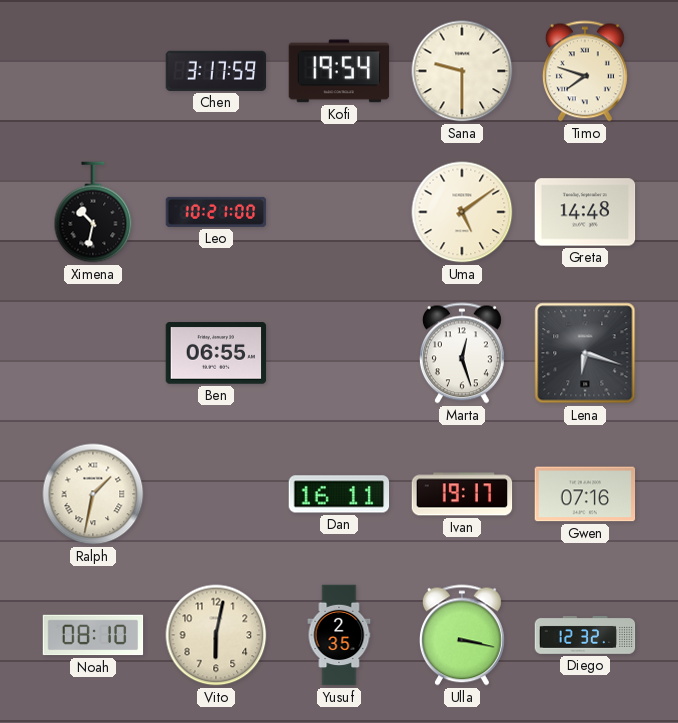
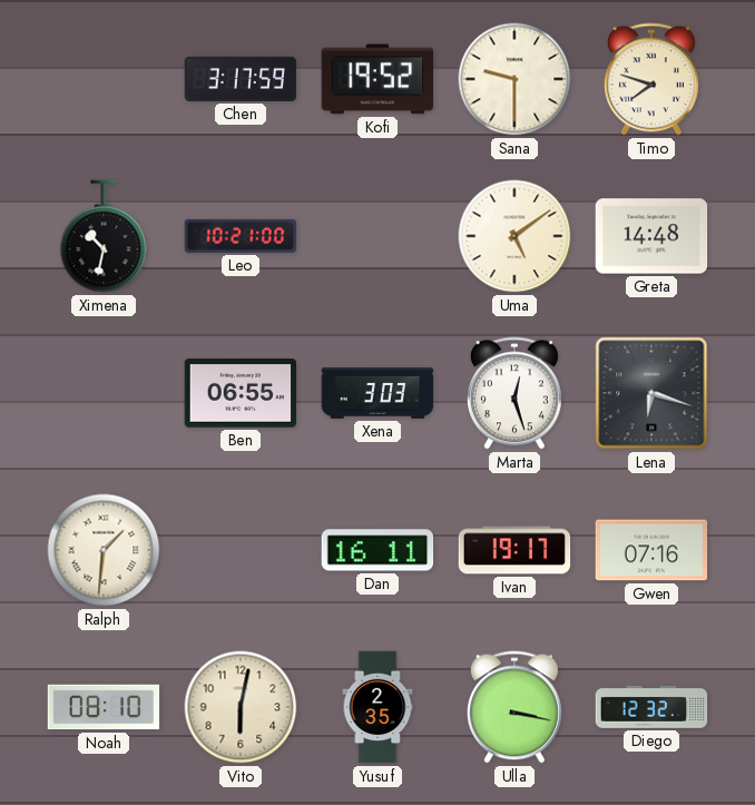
Kofi: 19:54 -> 19:52
Xena: none -> 3:03
Ralph: 1:32 -> 1:31
